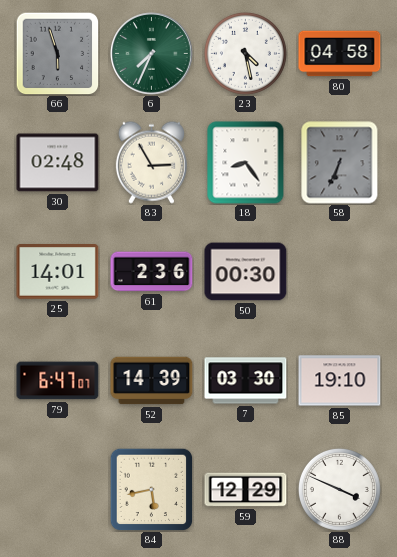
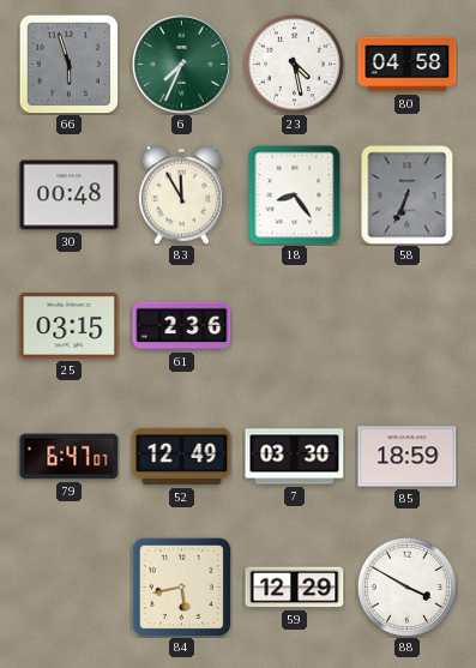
30: 02:48 -> 00:48
83: 2:55 -> 11:55
25: 14:01 -> 03:15
50: 00:30 -> none
52: 14:39 -> 12:49
85: 19:10 -> 18:59
88: 3:49 -> 3:50
